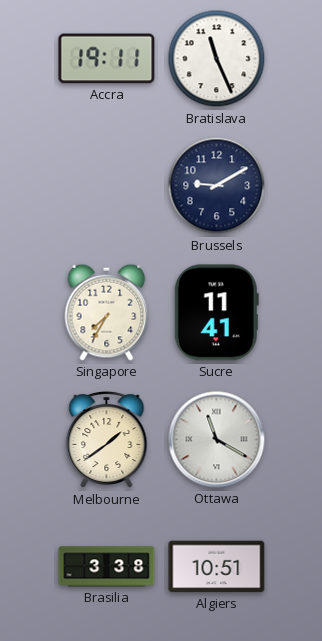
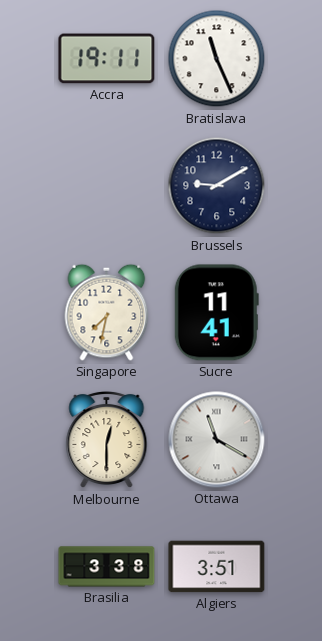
Singapore: 7:35 -> 7:32
Melbourne: 1:39 -> 12:30
Algiers: 10:51 -> 3:51
